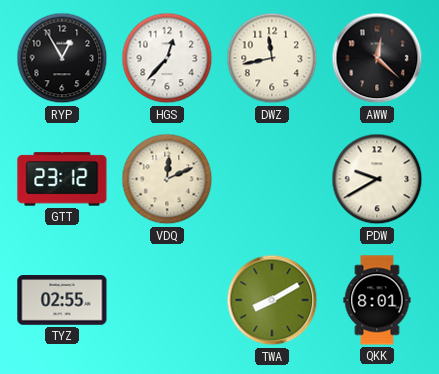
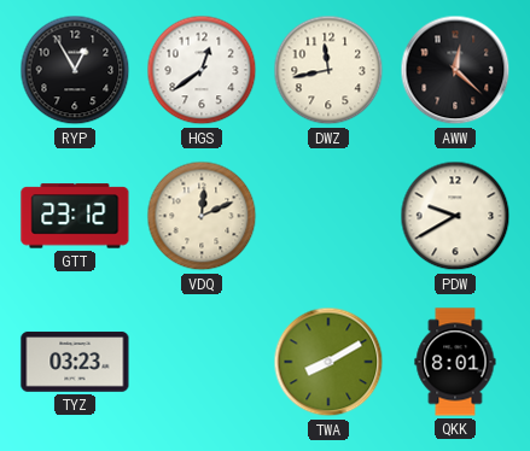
HGS: 12:37 -> 12:39
TYZ: 02:55 -> 03:23
